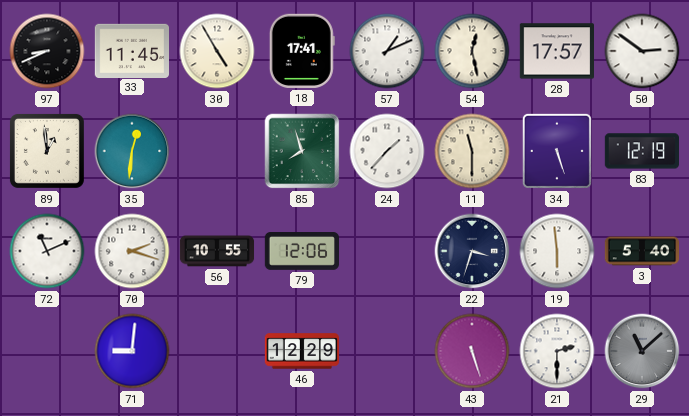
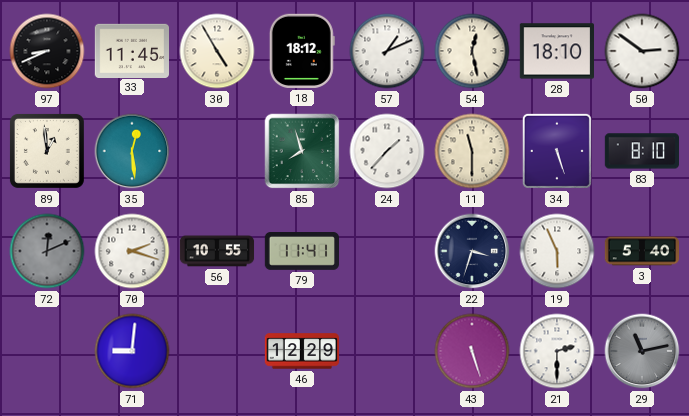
18: 17:41 -> 18:12
28: 17:57 -> 18:10
35: 12:31 -> 12:29
83: 12:19 -> 8:10
72: 11:11 -> 12:11
72 dial: white -> grey
79: 12:06 -> 11:41
19: 5:59 -> 5:56
29: 11:08 -> 11:13
